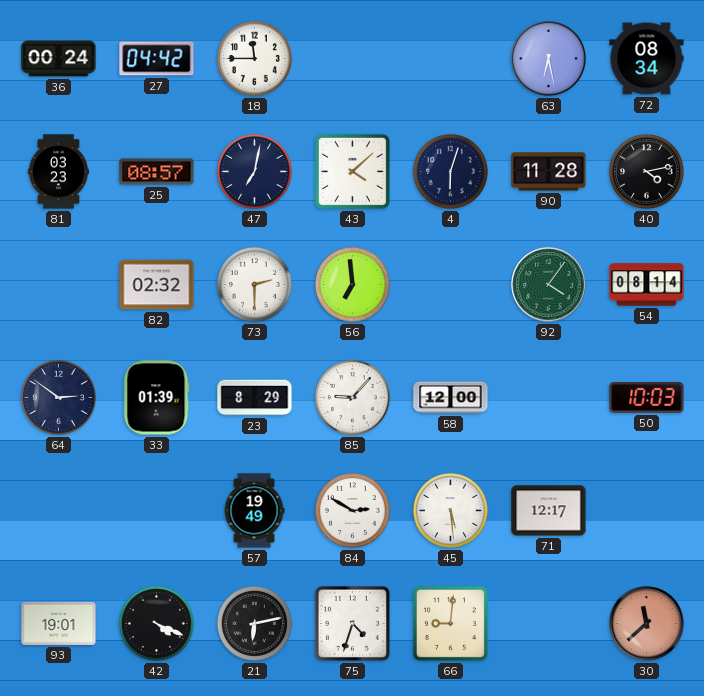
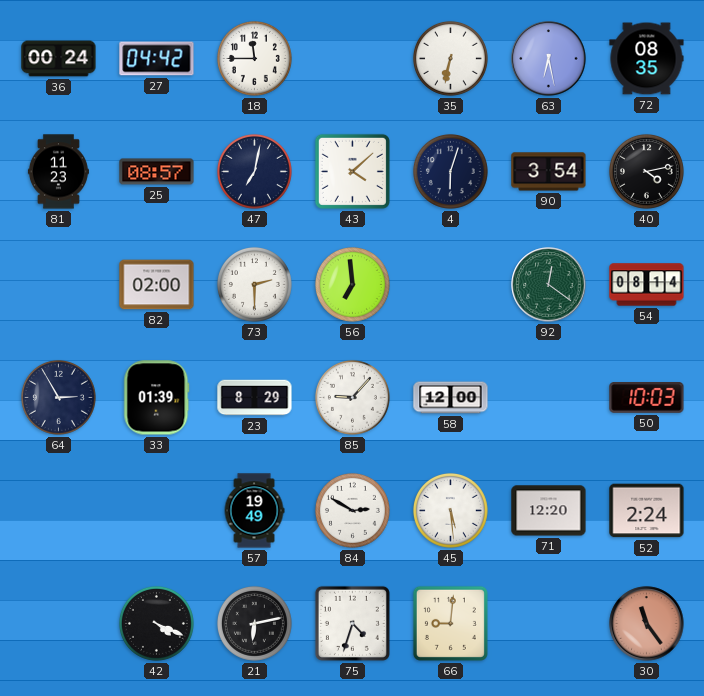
35: none -> 6:32
72: 08:34 -> 08:35
81: 03:23 -> 11:23
90: 11:28 -> 3:54
82: 02:32 -> 02:00
92: 4:06 -> 12:21
64: 2:51 -> 2:55
71: 12:17 -> 12:20
52: none -> 2:24
93: 19:01 -> none
30: 11:38 -> 11:24
